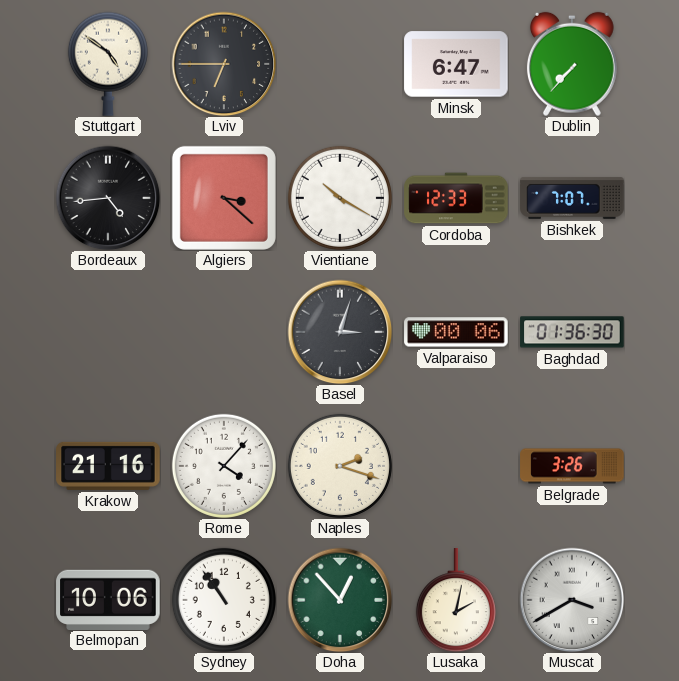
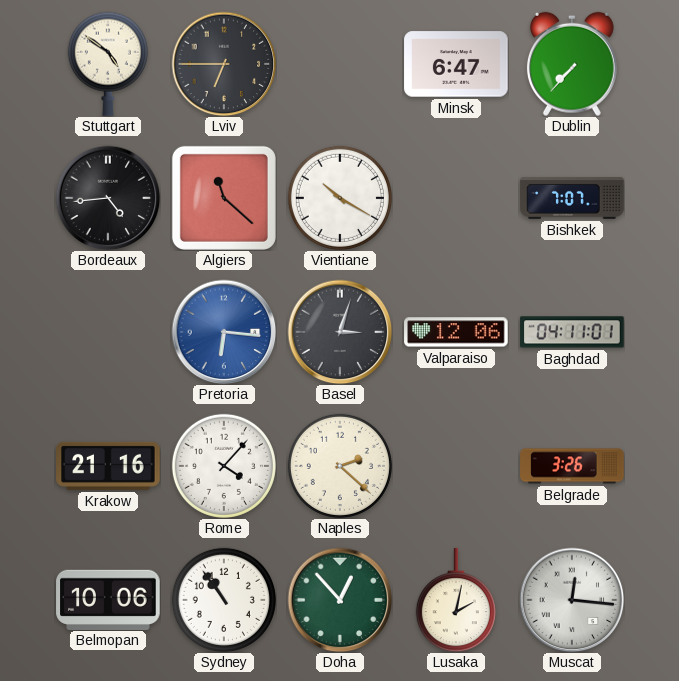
Algiers: 3:22 -> 11:22
Cordoba: 12:33 -> none
Pretoria: none -> 6:16
Valparaiso: 00:06 -> 12:06
Baghdad: 01:36 -> 04:11
Naples: 2:18 -> 2:22
Muscat: 3:40 -> 12:16
